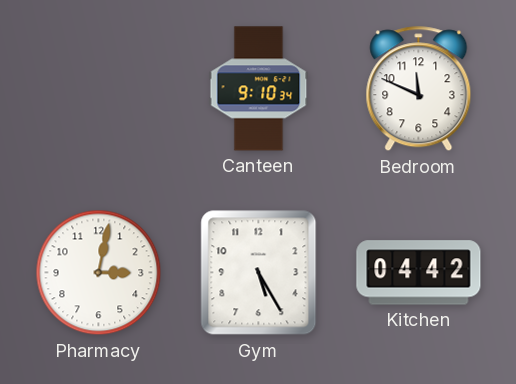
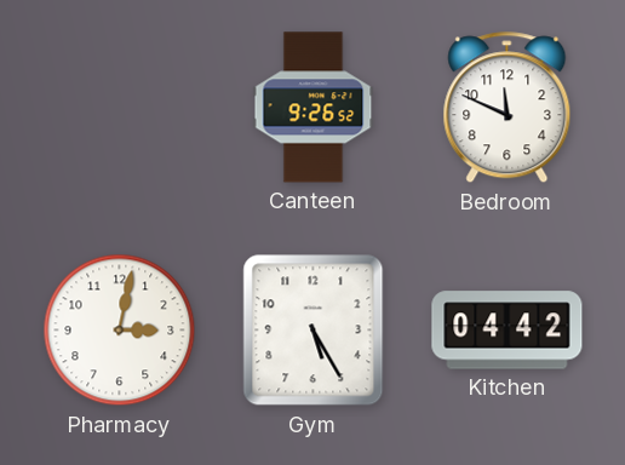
Canteen: 9:10 -> 9:26
